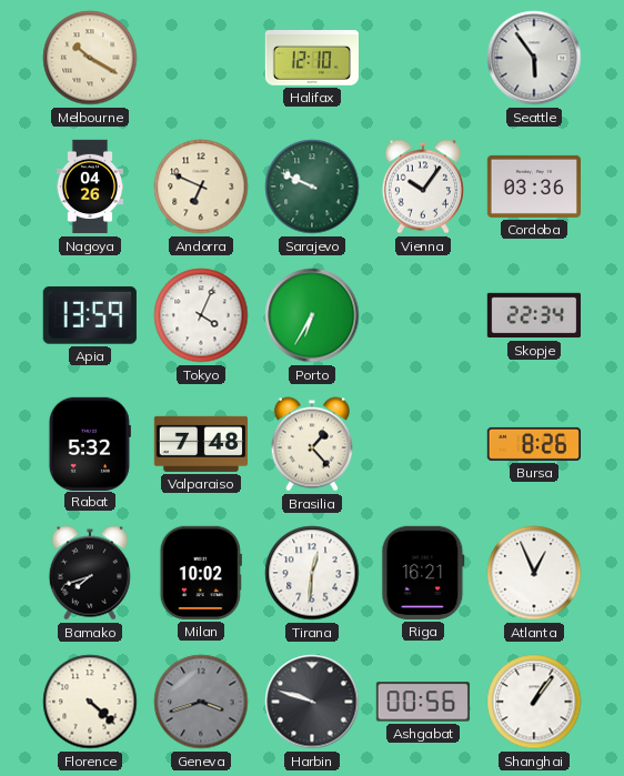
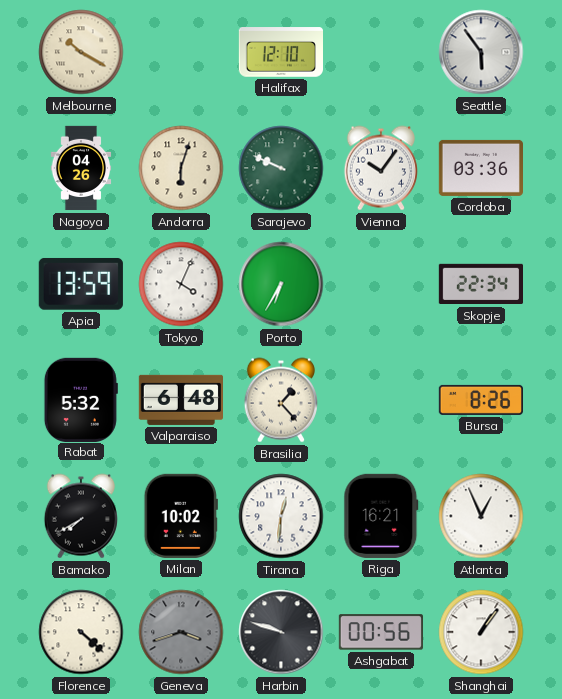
Andorra: 6:49 -> 6:03
Valparaiso: 7:48 -> 6:48
Bamako: 7:42 -> 7:40
